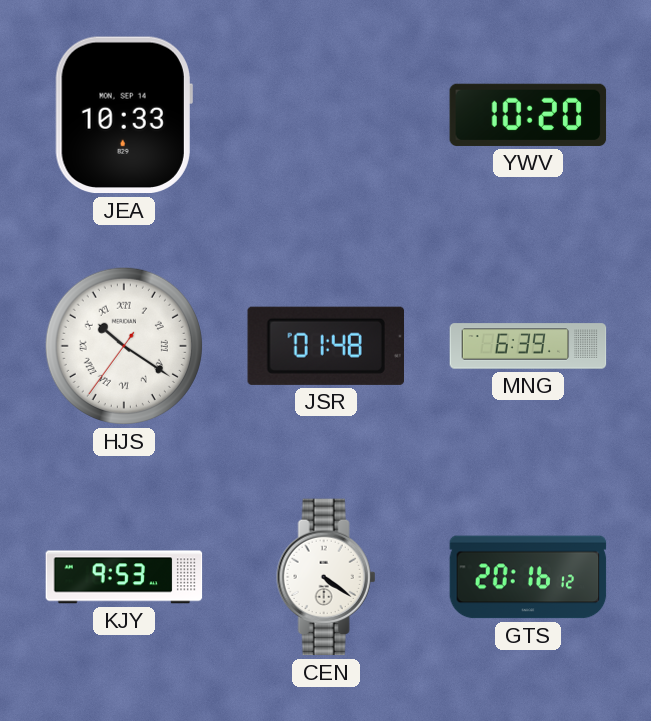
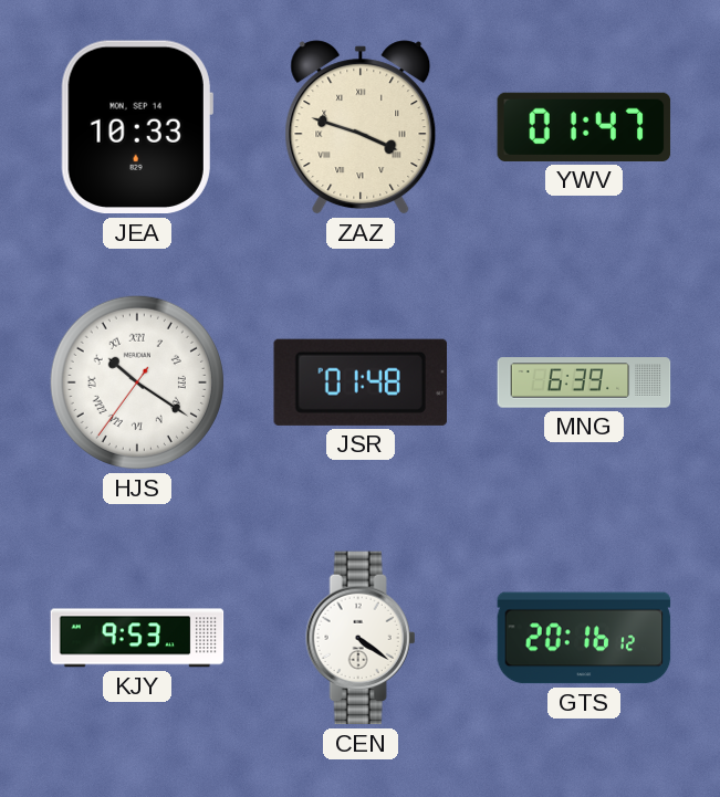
ZAZ: none -> 3:48
YWV: 10:20 -> 01:47
